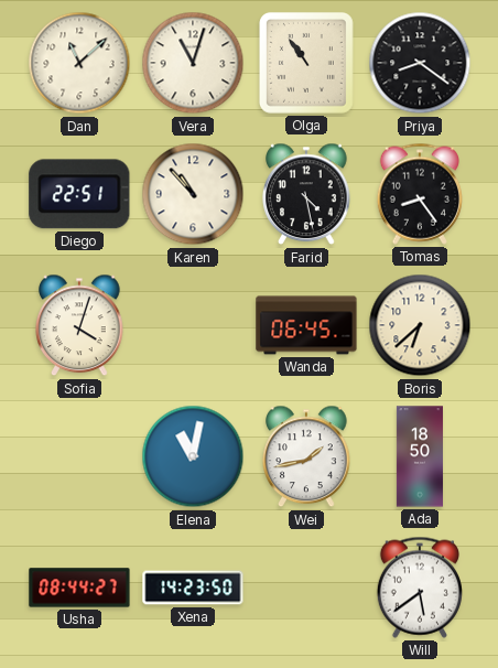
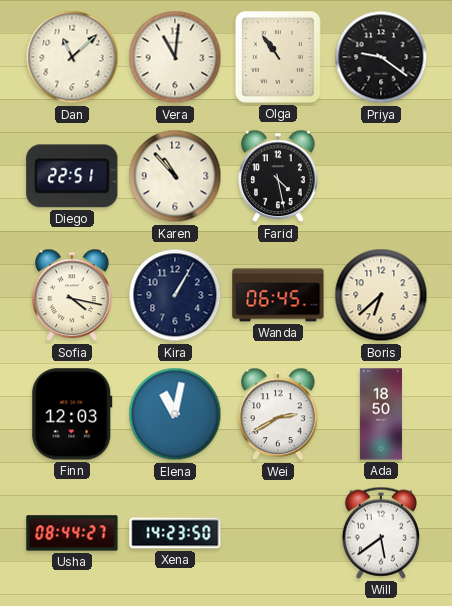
Vera: 11:03 -> 11:01
Priya: 8:21 -> 9:21
Tomas: 8:24 -> none
Sofia: 4:03 -> 4:17
Kira: none -> 1:05
Finn: none -> 12:03
Wei: 1:43 -> 2:40
